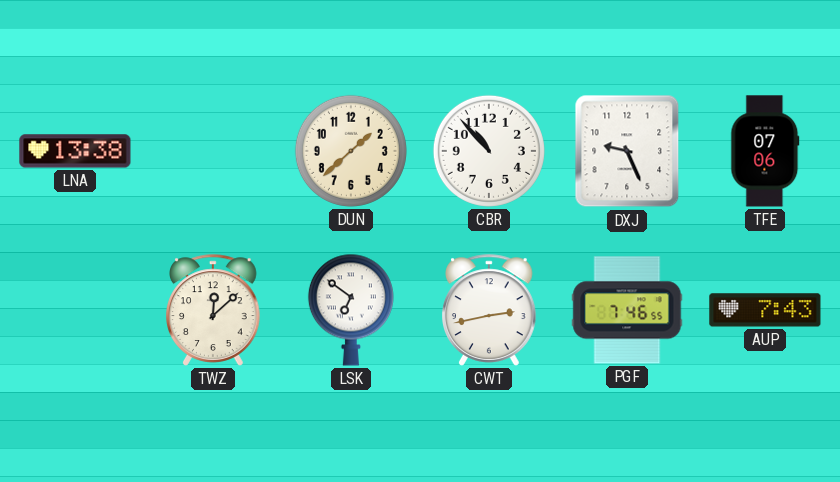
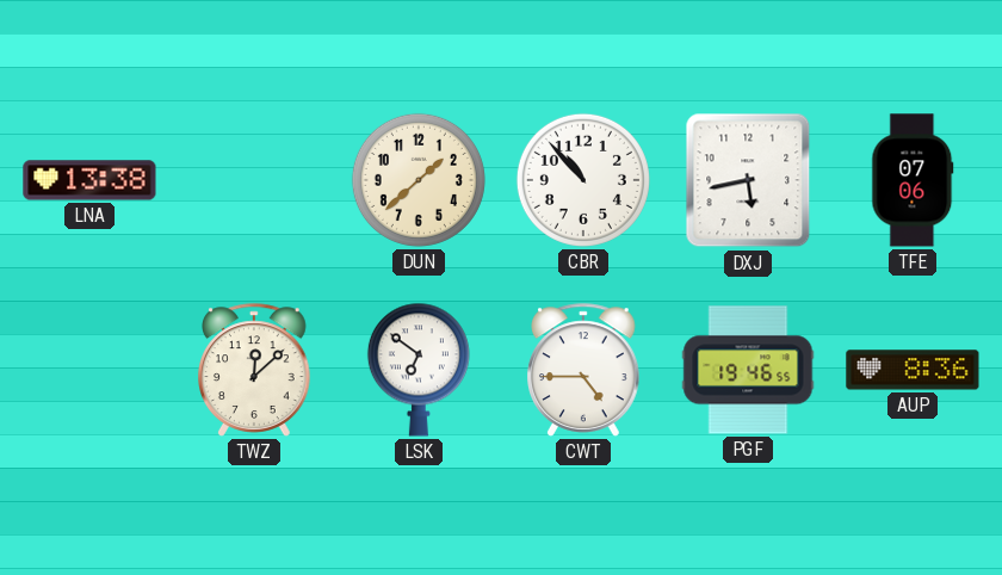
DXJ: 9:26 -> 5:43
CWT: 2:43 -> 4:45
PGF: 7:46 -> 19:46
AUP: 7:43 -> 8:36
